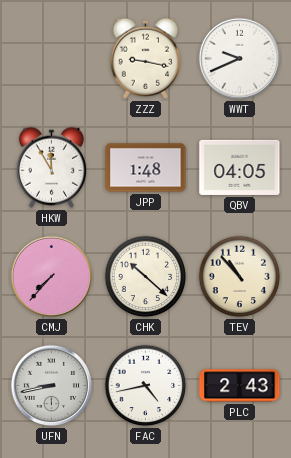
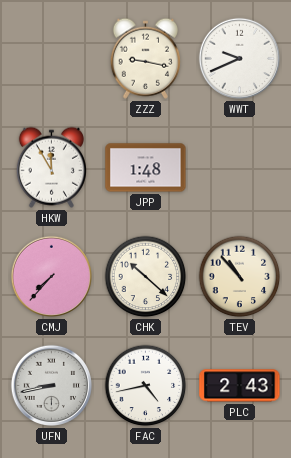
QBV: 04:05 -> none
